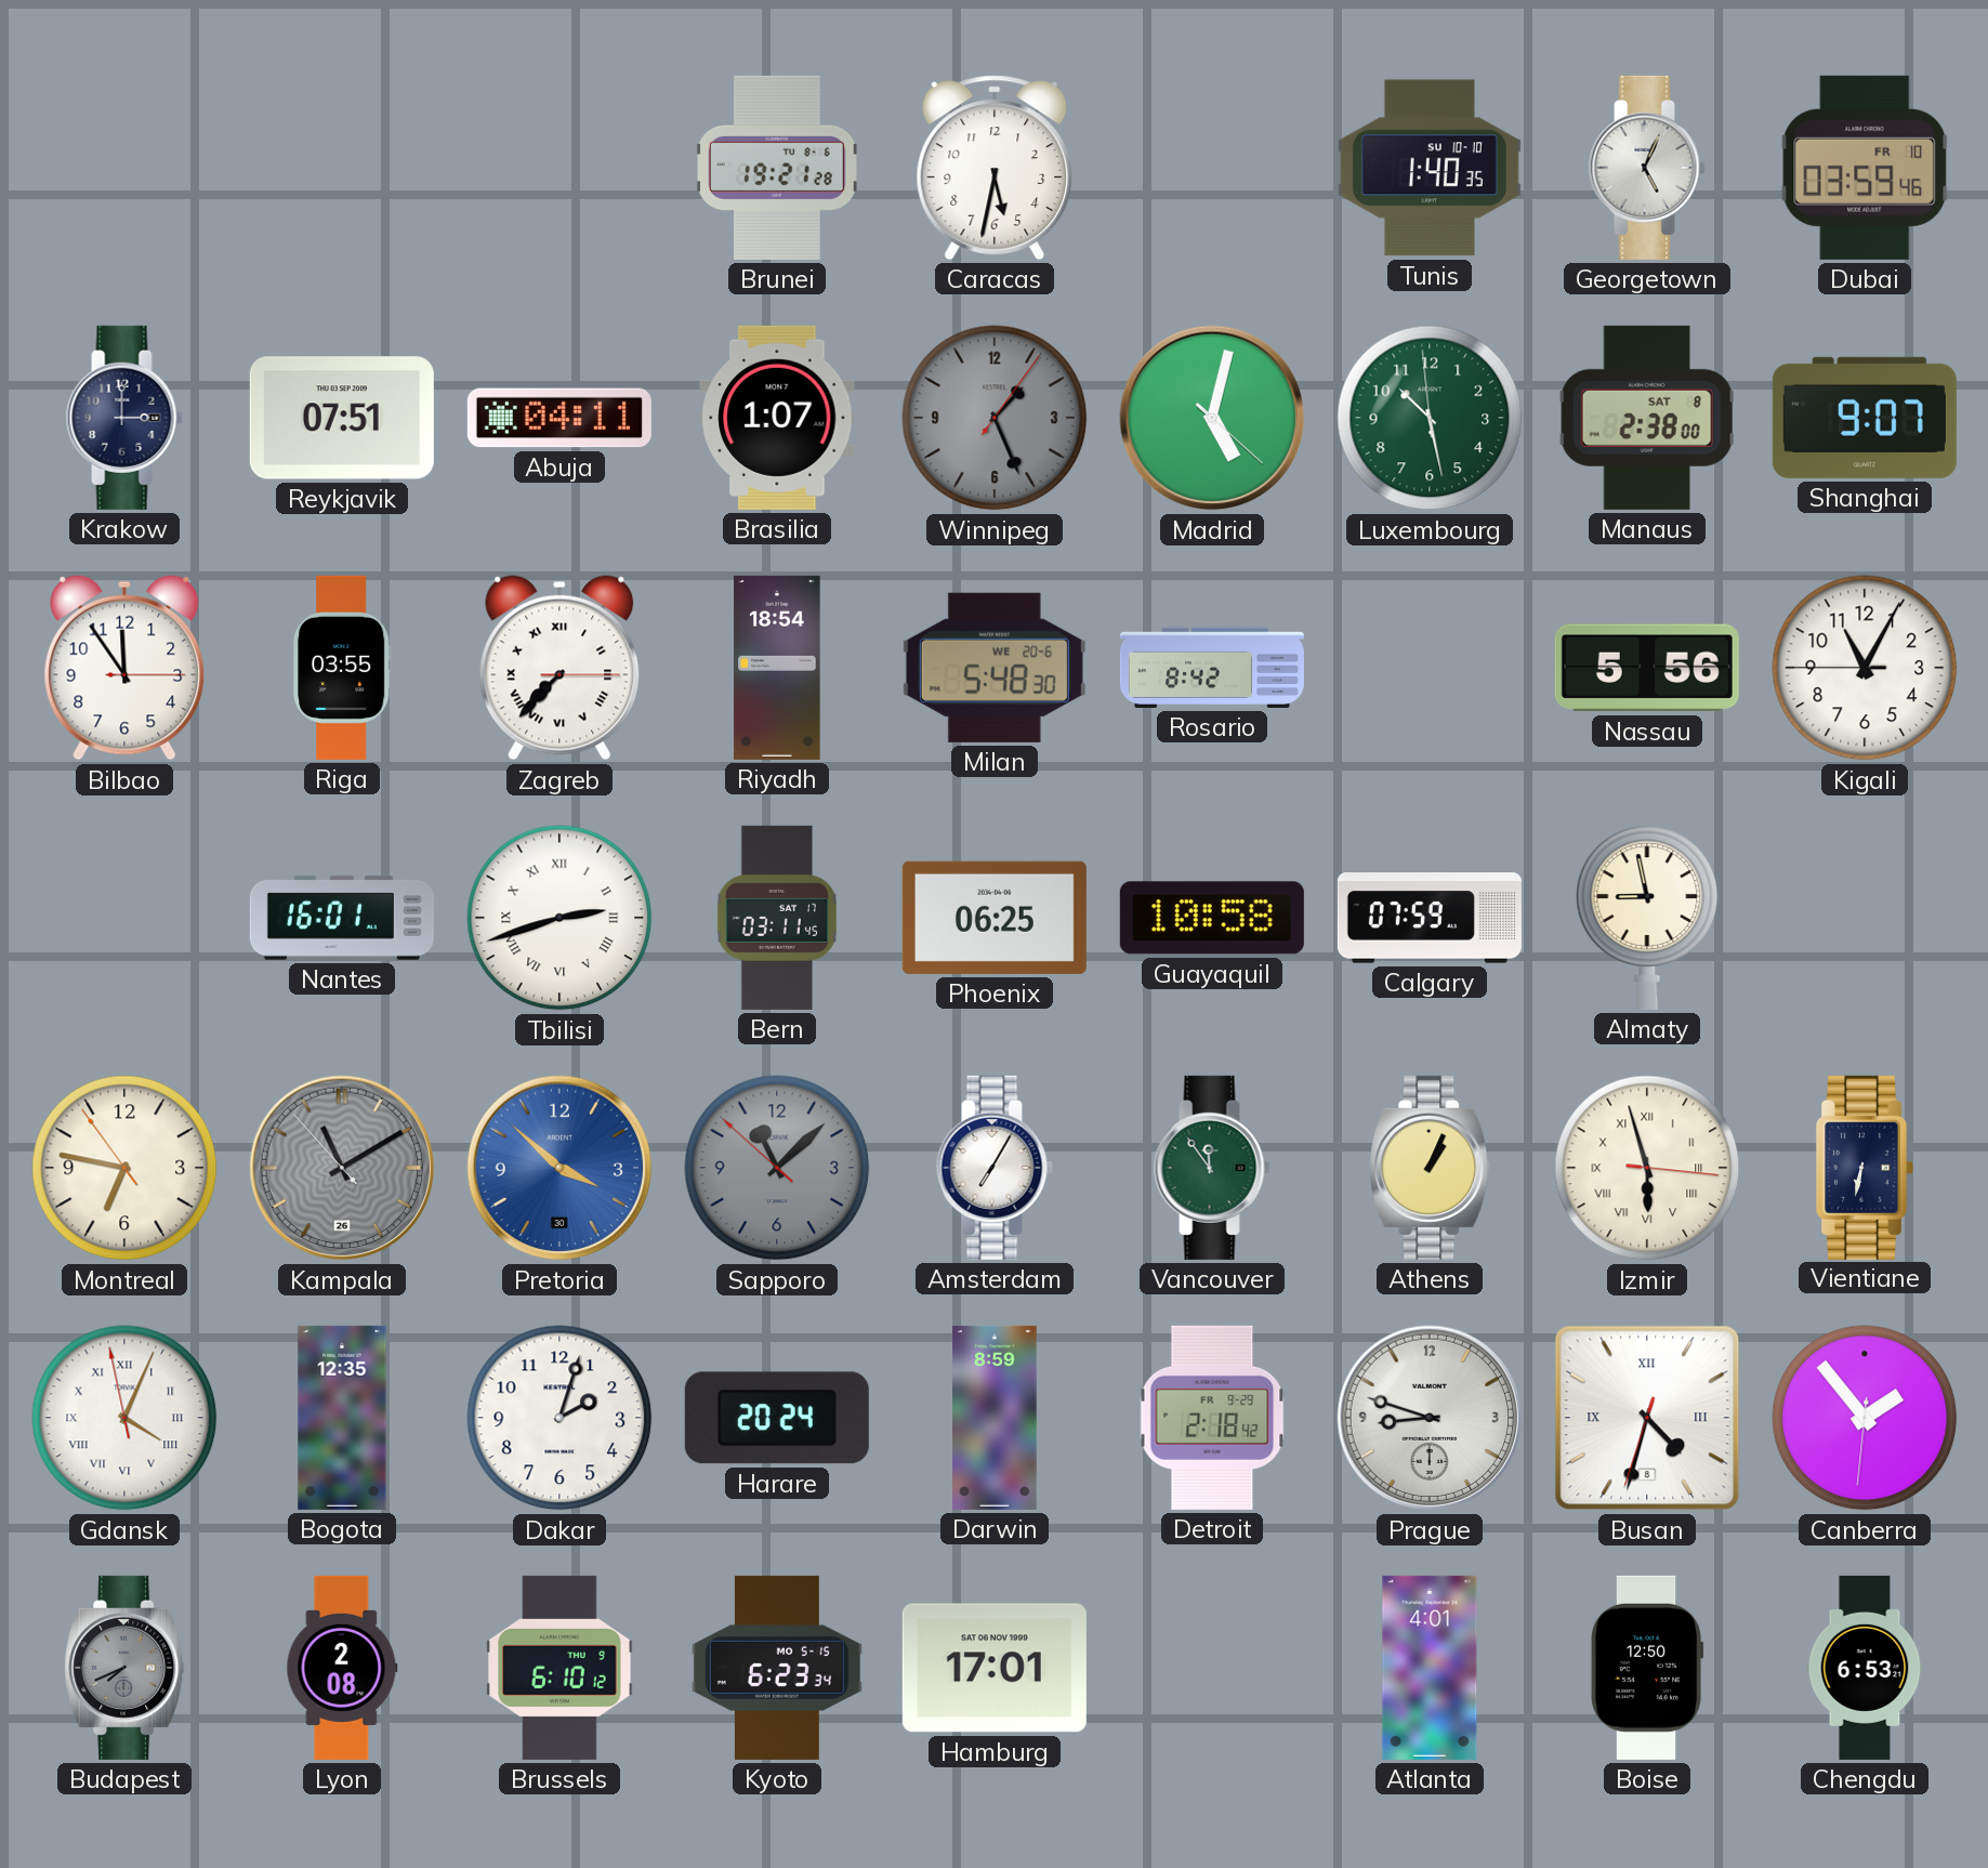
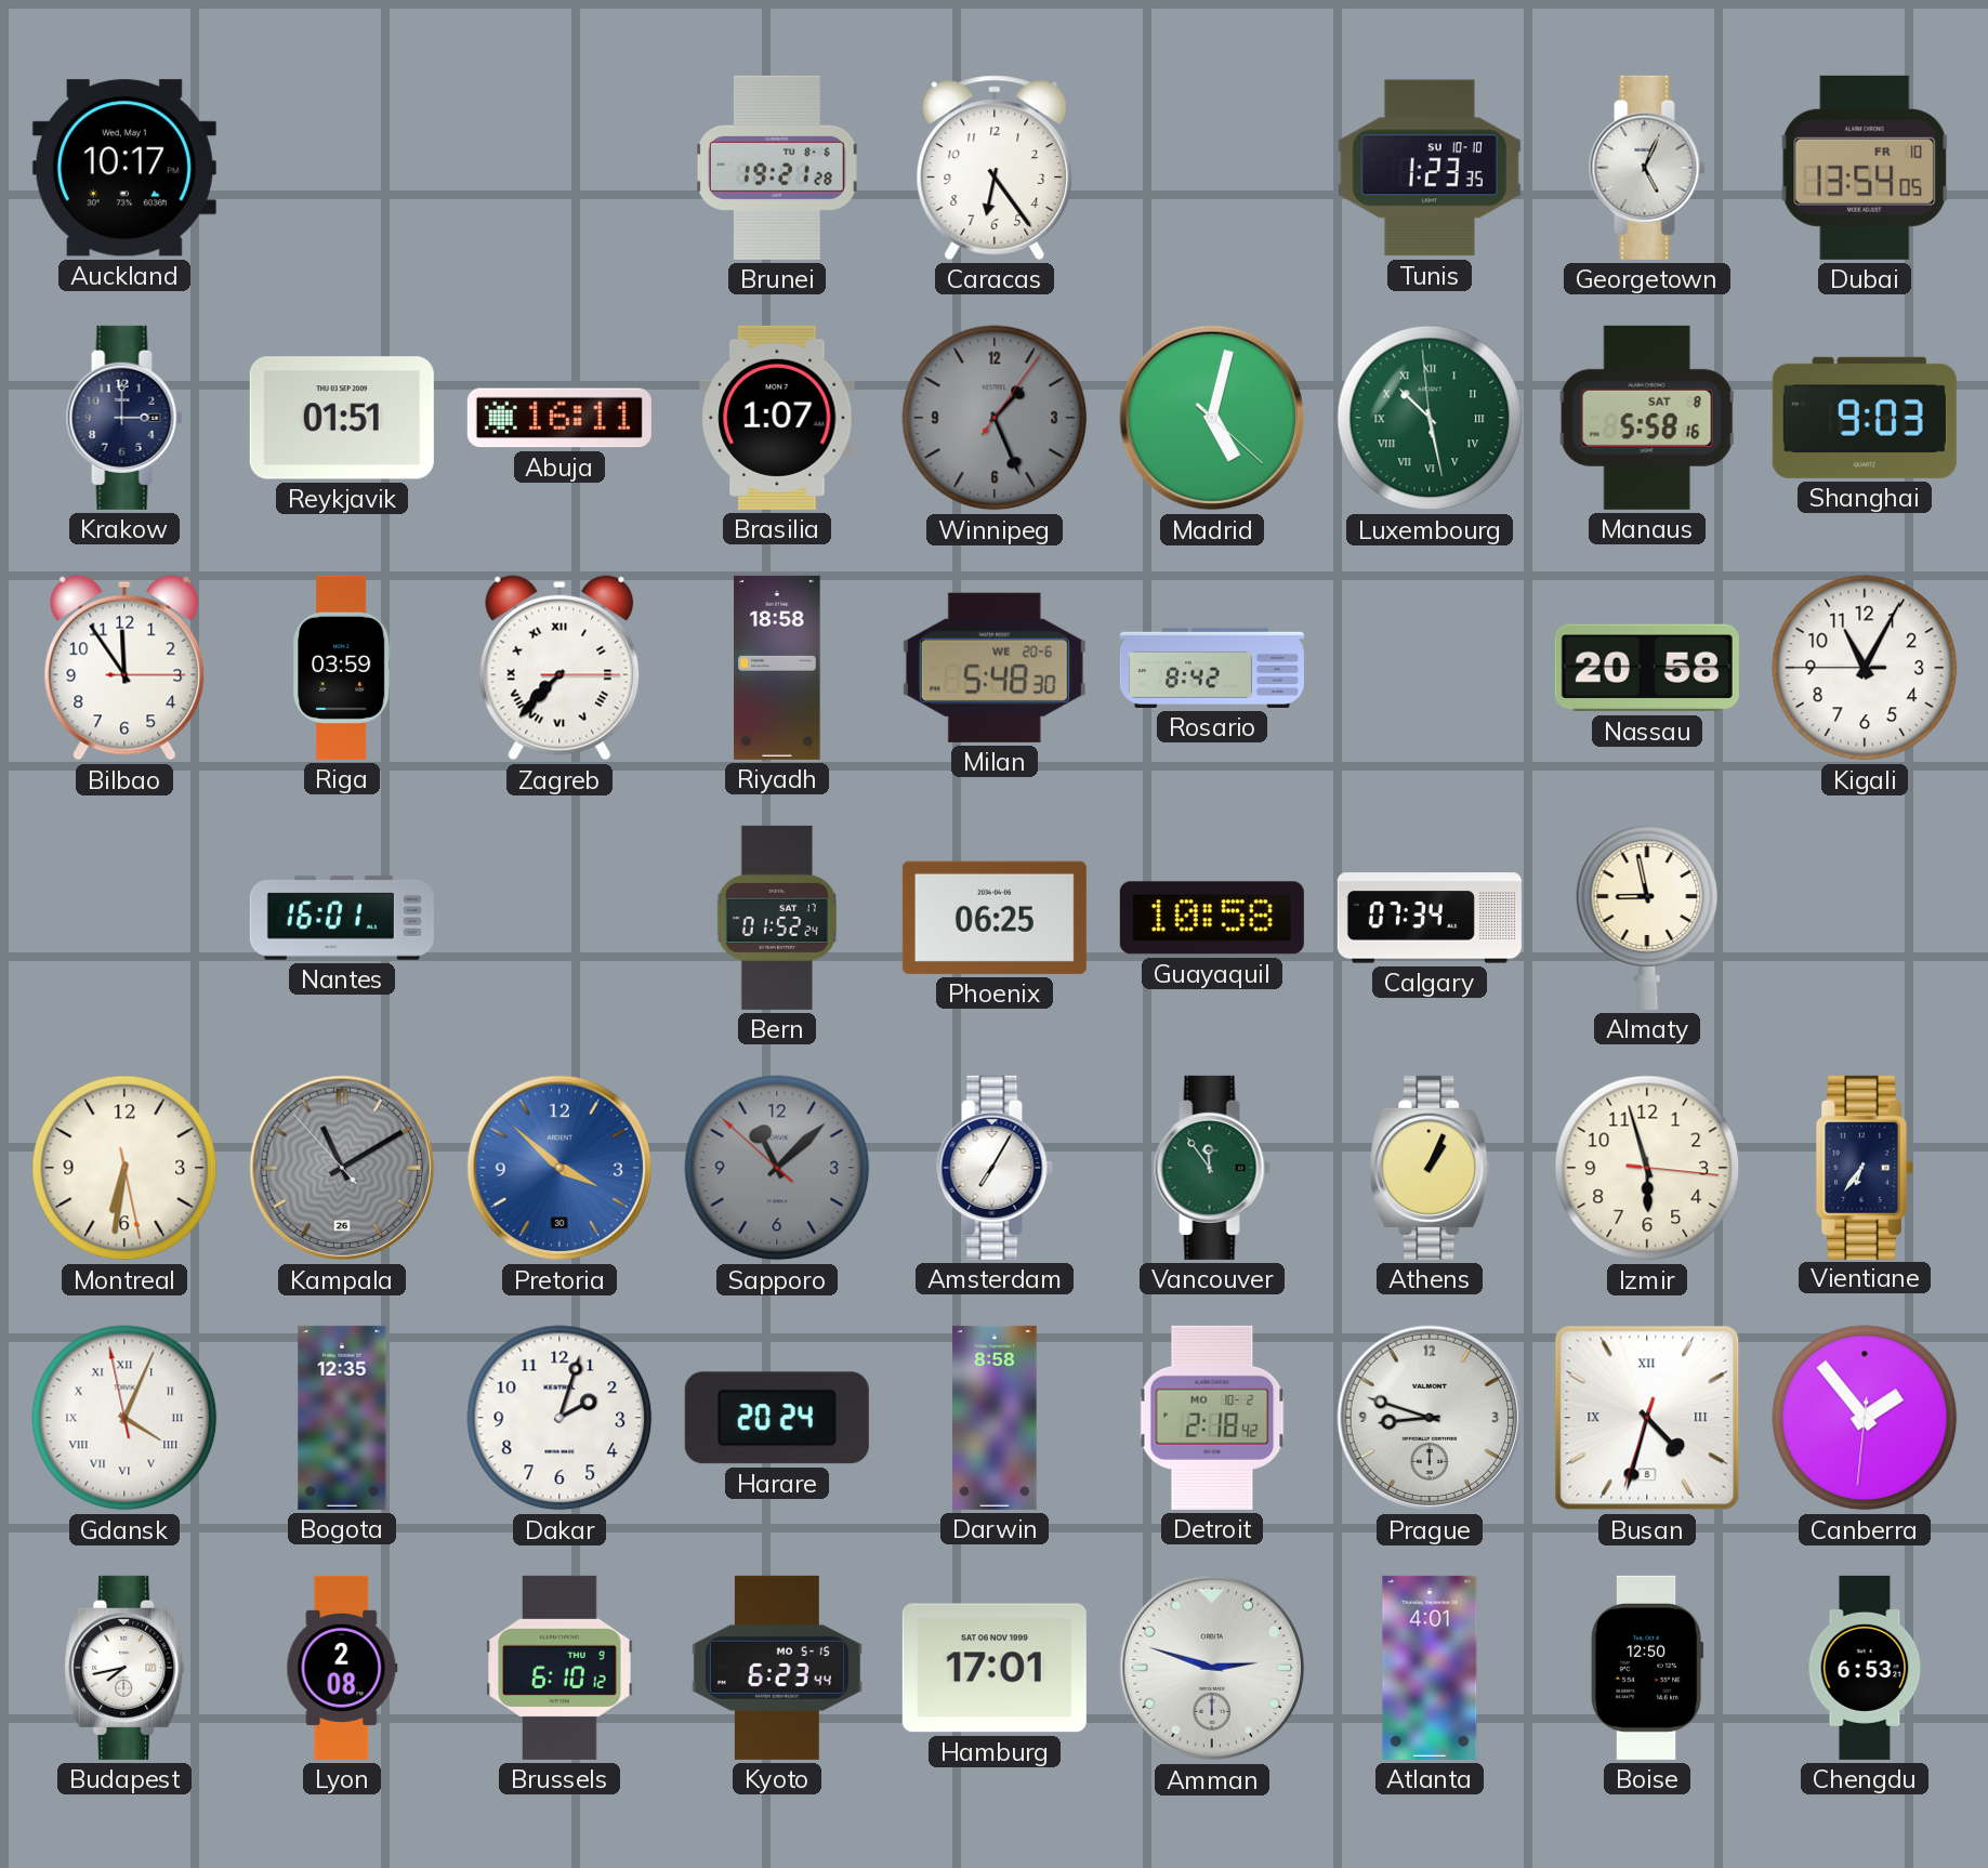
Auckland: none -> 10:17
Caracas: 5:32 -> 6:24
Tunis: 1:40 -> 1:23
Dubai: 03:59 -> 13:54
Reykjavik: 07:51 -> 01:51
Abuja: 04:11 -> 16:11
Luxembourg numerals: Arabic -> Roman
Manaus: 2:38 -> 5:58
Shanghai: 9:07 -> 9:03
Riga: 03:55 -> 03:59
Riyadh: 18:54 -> 18:58
Nassau: 5:56 -> 20:58
Tbilisi: 2:42 -> none
Bern: 03:11 -> 01:52
Calgary: 07:59 -> 07:34
Montreal: 6:46 -> 6:31
Izmir numerals: Roman -> Arabic
Vientiane: 6:32 -> 6:36
Darwin: 8:59 -> 8:58
Detroit date: FR 9-29 -> MO 10-2
Budapest: 7:41 -> 7:43
Budapest dial: grey -> white
Kyoto: 6:23:34 -> 6:23:44
Amman: none -> 2:48
